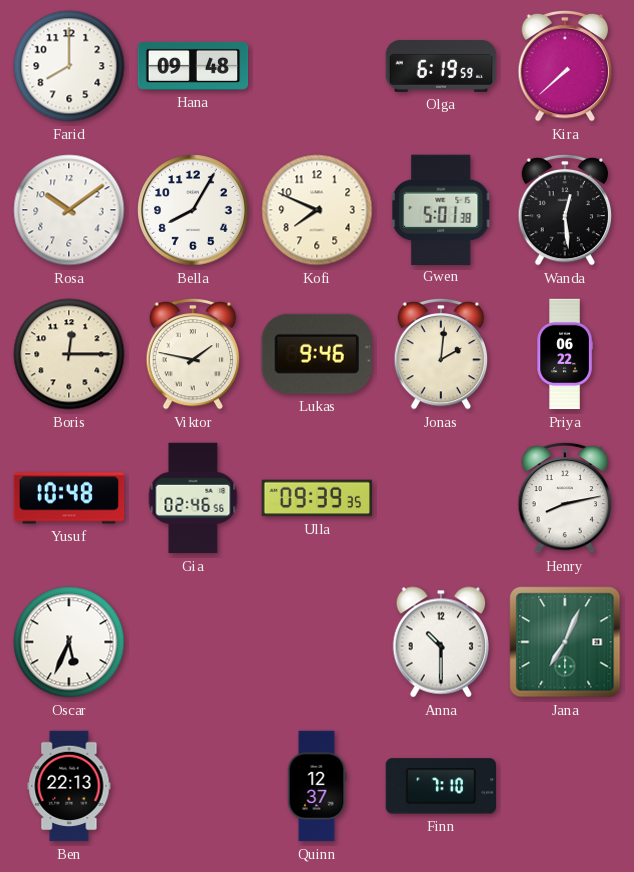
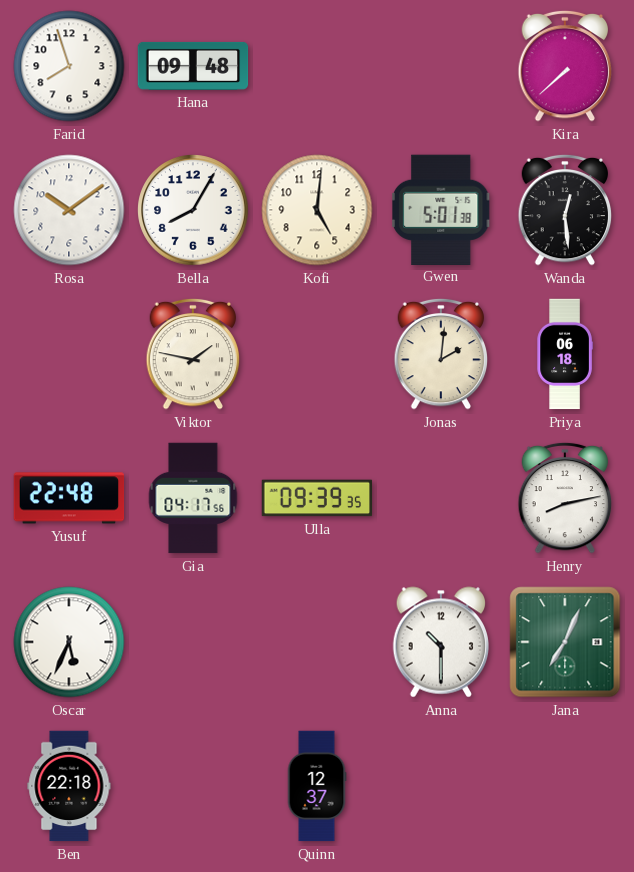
Farid: 8:00 -> 7:57
Olga: 6:19 -> none
Kofi: 7:49 -> 5:01
Boris: 12:15 -> none
Lukas: 9:46 -> none
Priya: 06:22 -> 06:18
Yusuf: 10:48 -> 22:48
Gia: 02:46 -> 04:17
Ben: 22:13 -> 22:18
Finn: 7:10 -> none
